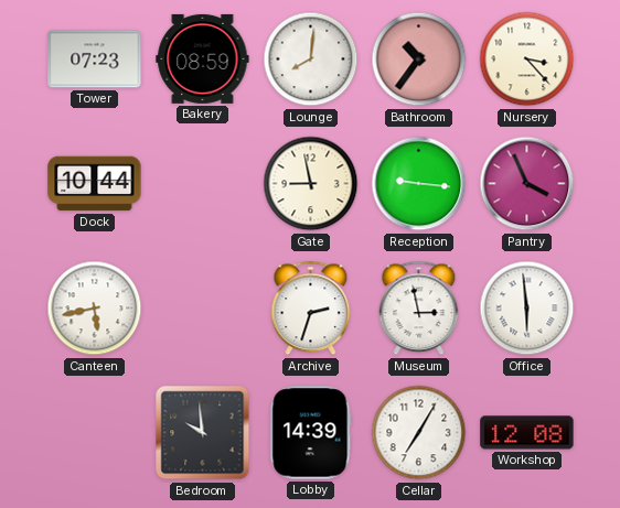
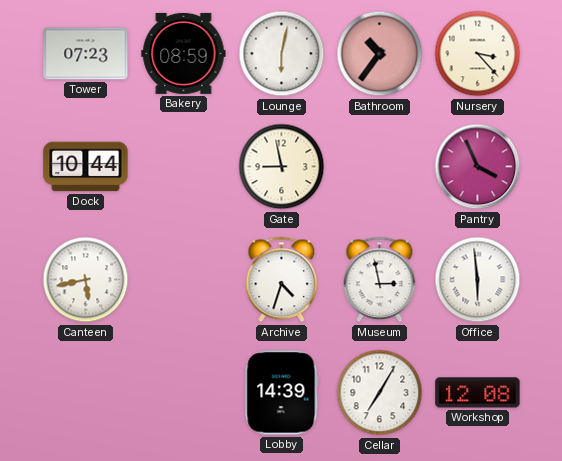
Lounge: 8:01 -> 6:02
Reception: 9:16 -> none
Archive: 2:33 -> 4:33
Bedroom: 9:59 -> none
